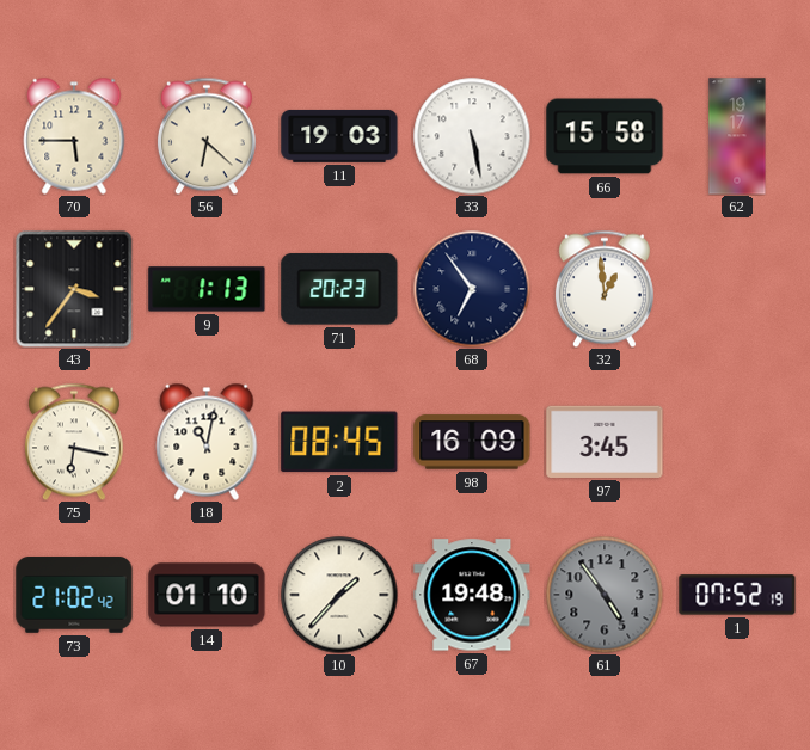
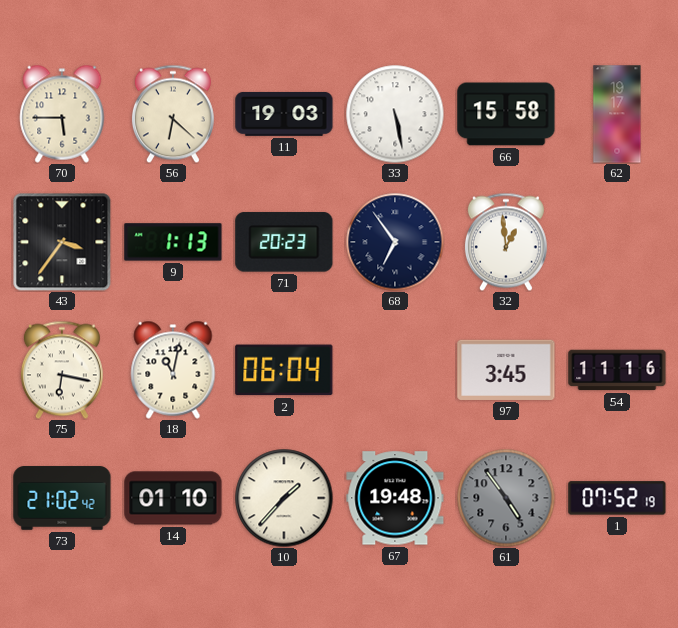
2: 08:45 -> 06:04
98: 16:09 -> none
54: none -> 11:16
